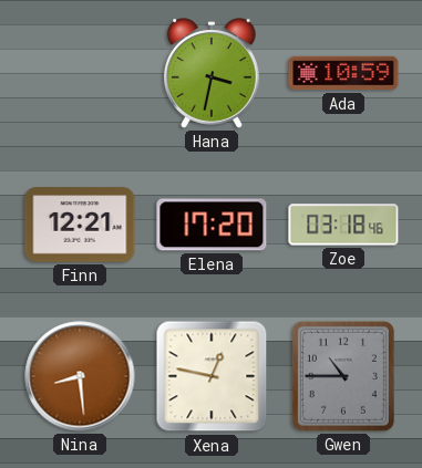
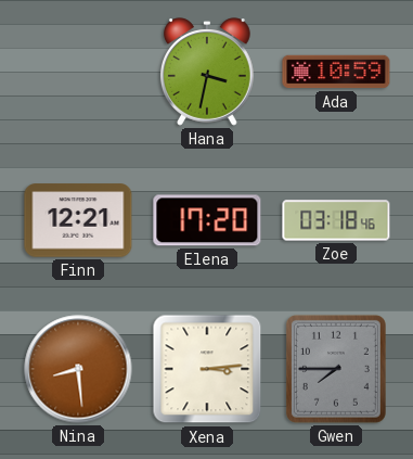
Xena: 12:47 -> 3:14
Gwen: 10:45 -> 7:45
